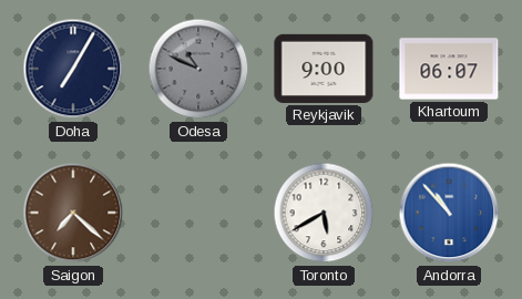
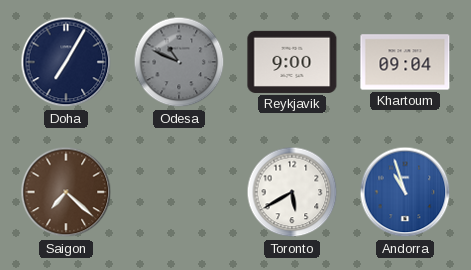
Khartoum: 06:07 -> 09:04
Andorra: 10:53 -> 10:57
